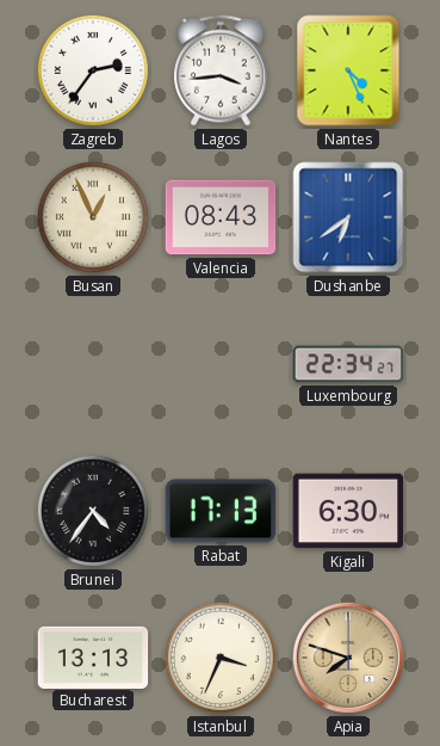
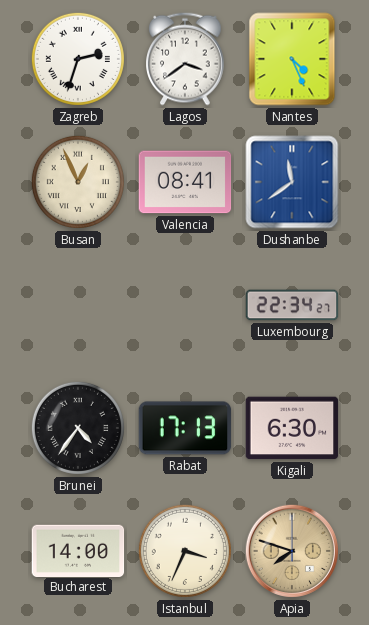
Zagreb: 2:36 -> 2:33
Lagos: 3:44 -> 3:39
Valencia: 08:43 -> 08:41
Dushanbe: 6:39 -> 11:39
Bucharest: 13:13 -> 14:00
